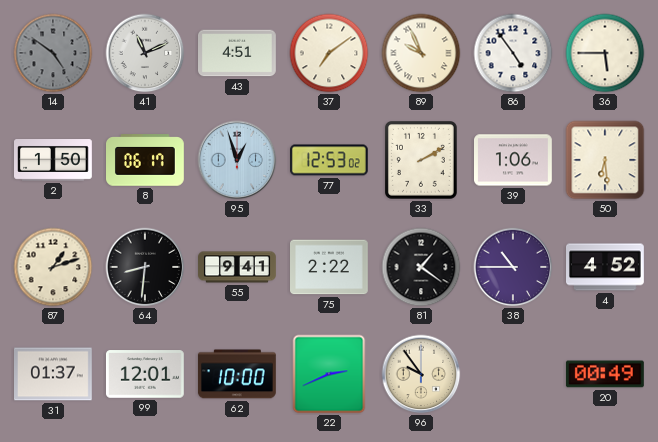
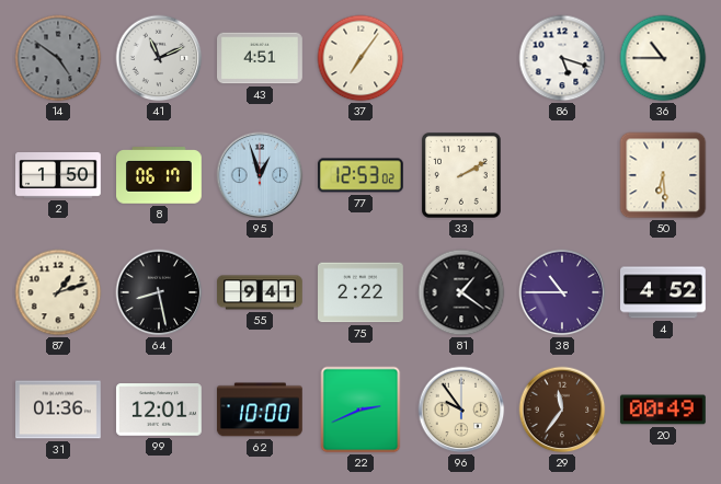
37: 7:09 -> 7:06
89: 9:56 -> none
86: 4:54 -> 5:18
36: 5:45 -> 10:45
39: 1:06 -> none
64: 8:31 -> 8:28
31: 01:37 -> 01:36
29: none -> 11:36
